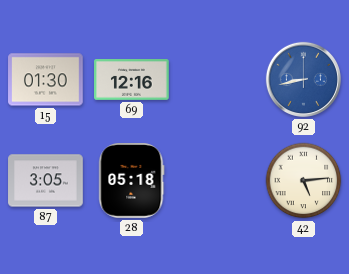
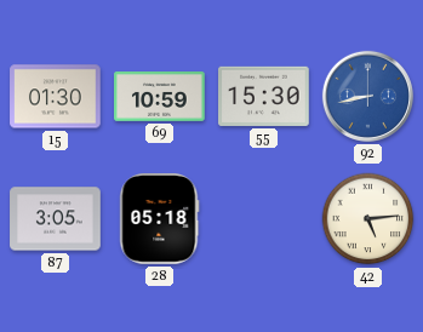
69: 12:16 -> 10:59
55: none -> 15:30
